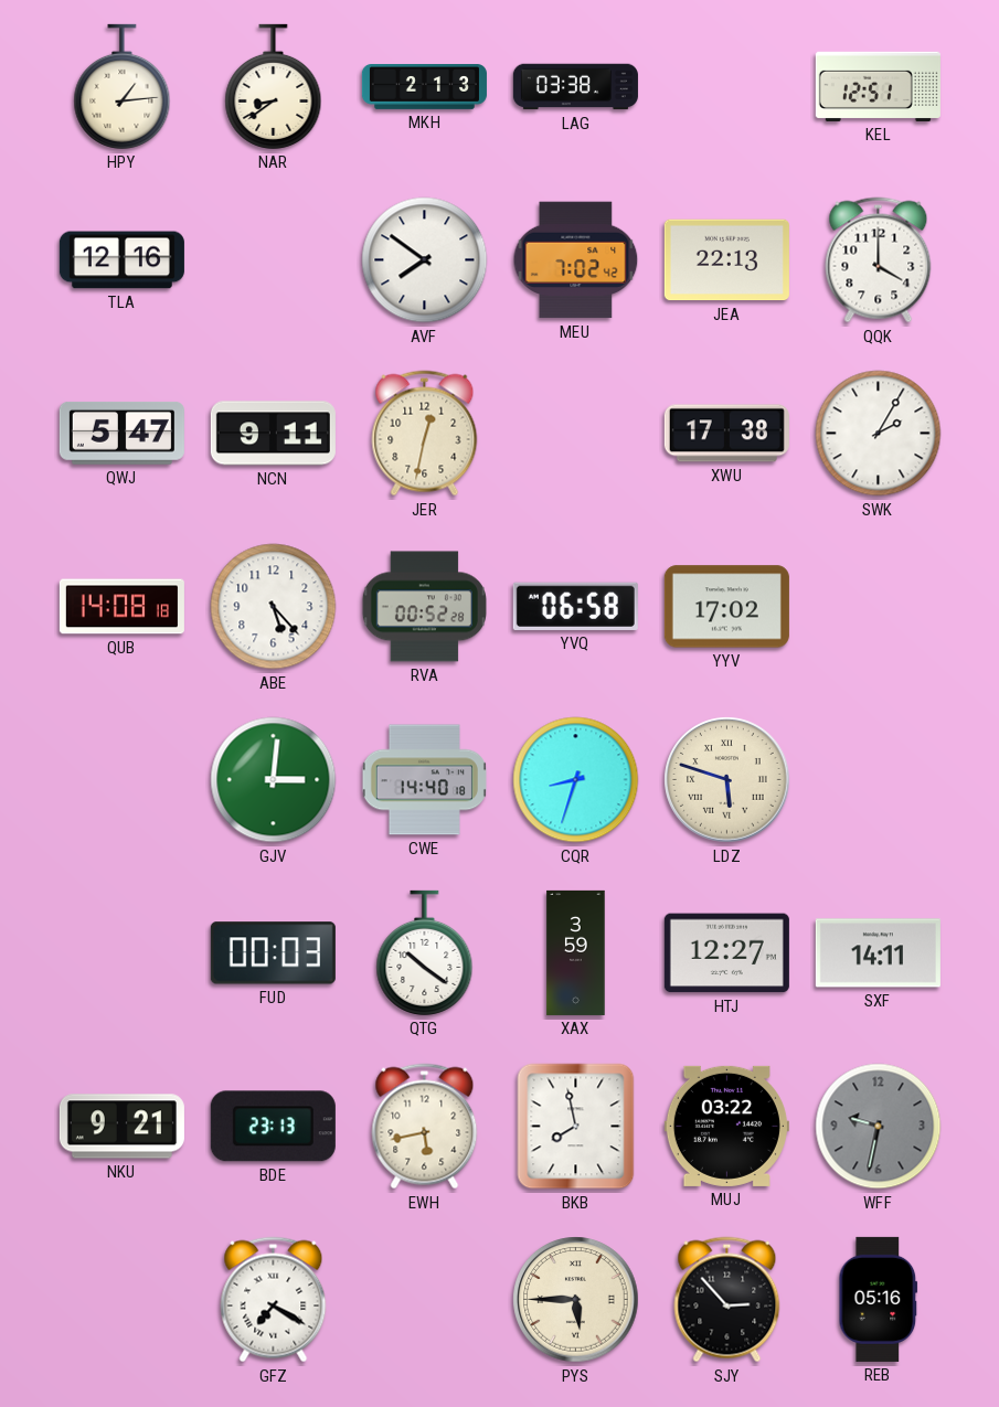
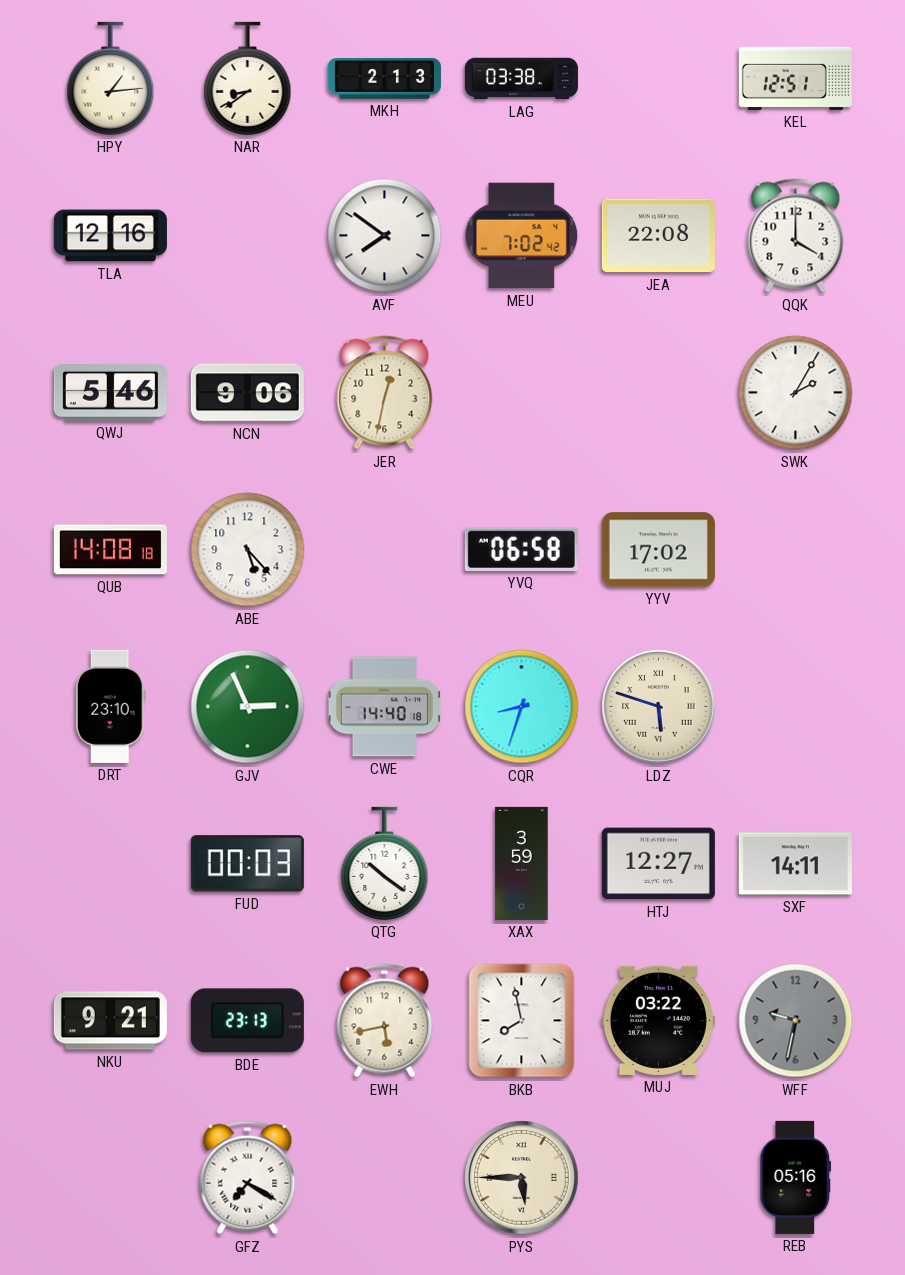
JEA: 22:13 -> 22:08
QWJ: 5:47 -> 5:46
NCN: 9:11 -> 9:06
XWU: 17:38 -> none
RVA: 00:52 -> none
DRT: none -> 23:10
GJV: 3:01 -> 2:56
SJY: 2:53 -> none
